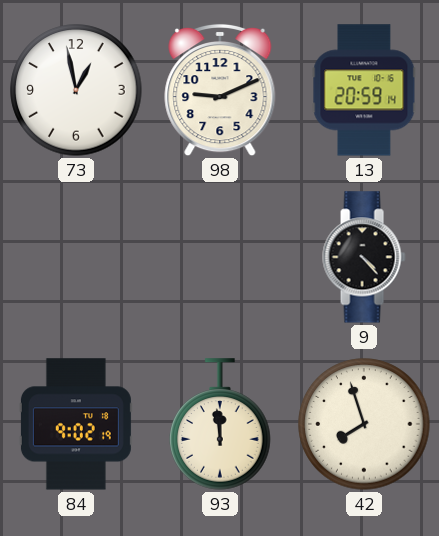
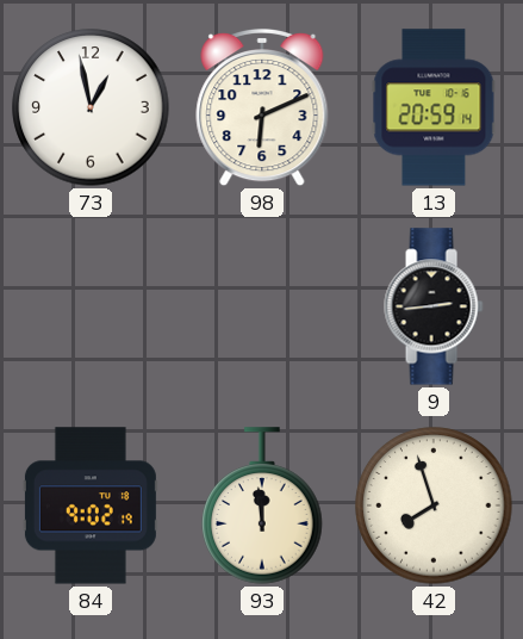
98: 9:11 -> 6:11
9: 4:23 -> 2:44
